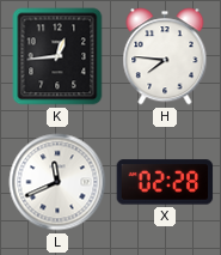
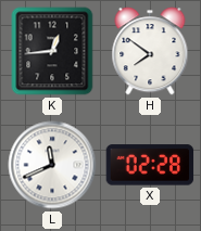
H: 7:46 -> 7:51
